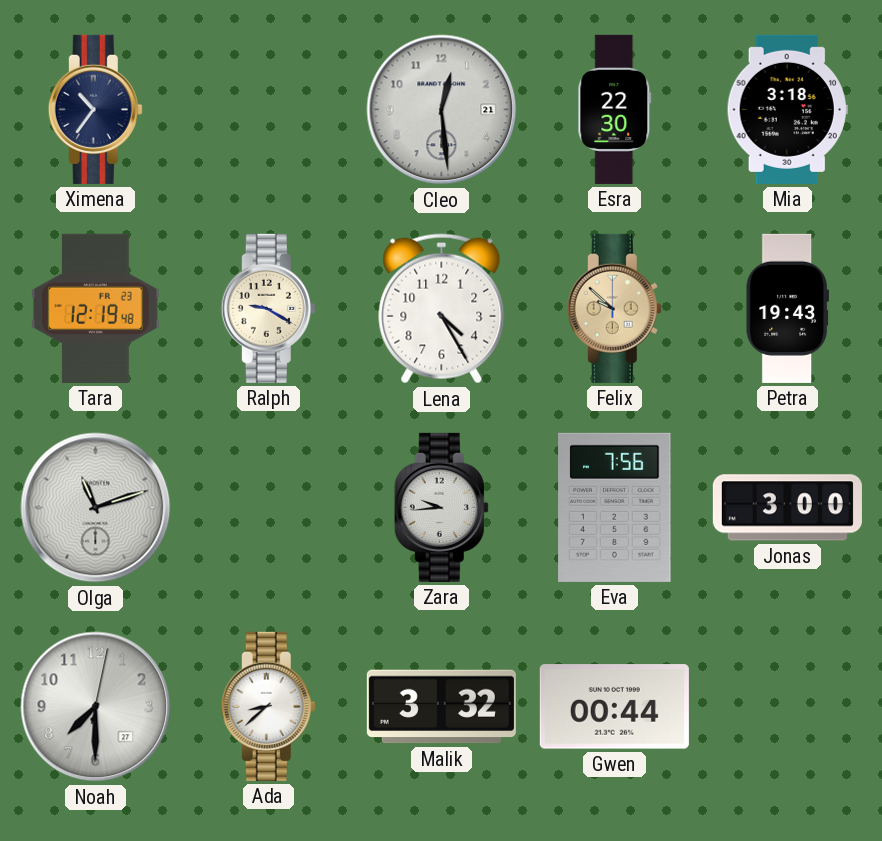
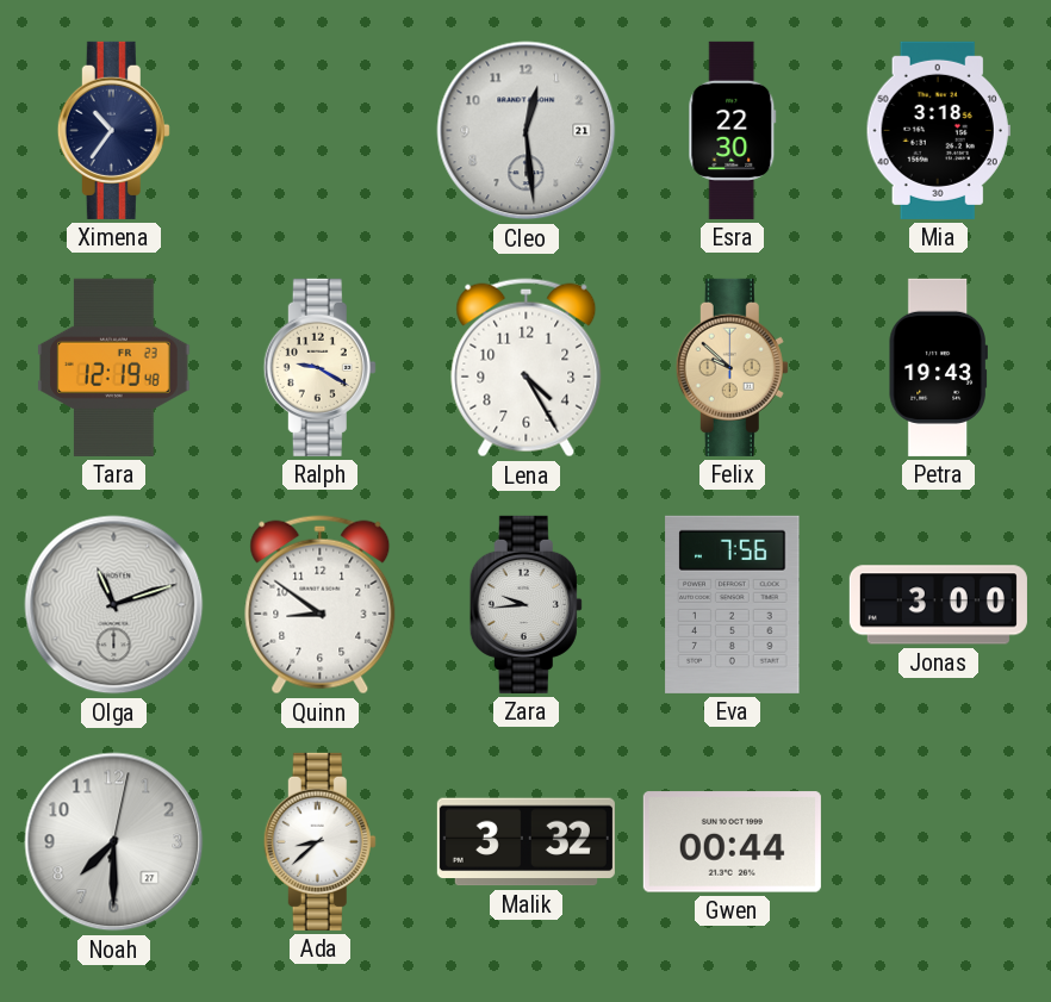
Quinn: none -> 8:51
